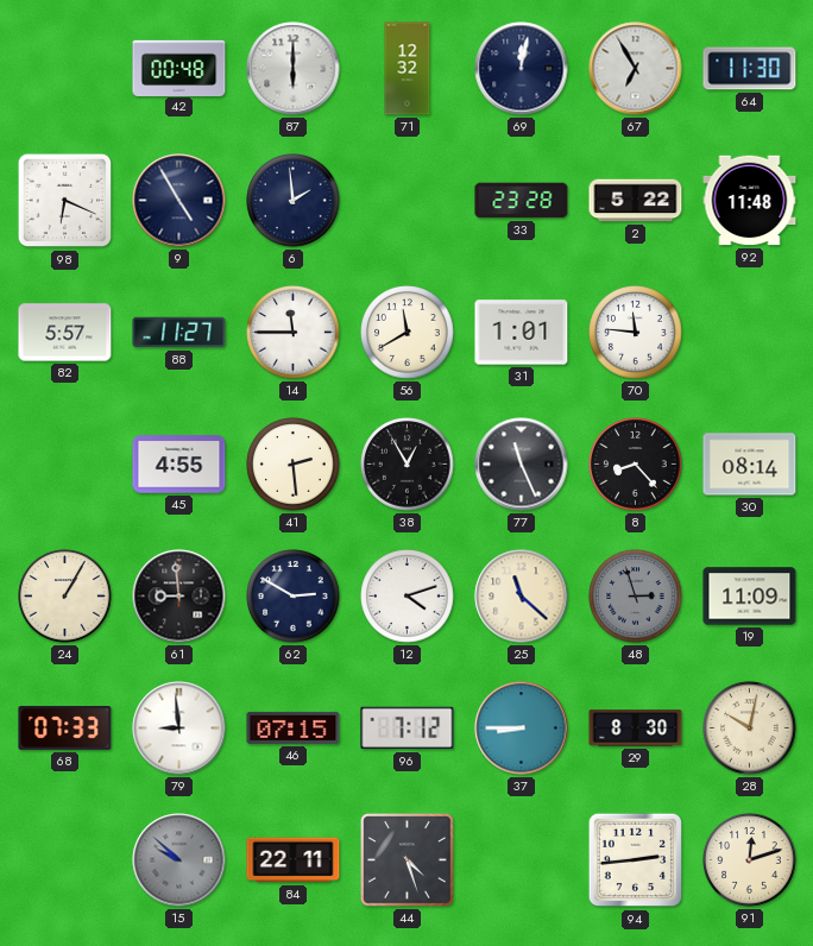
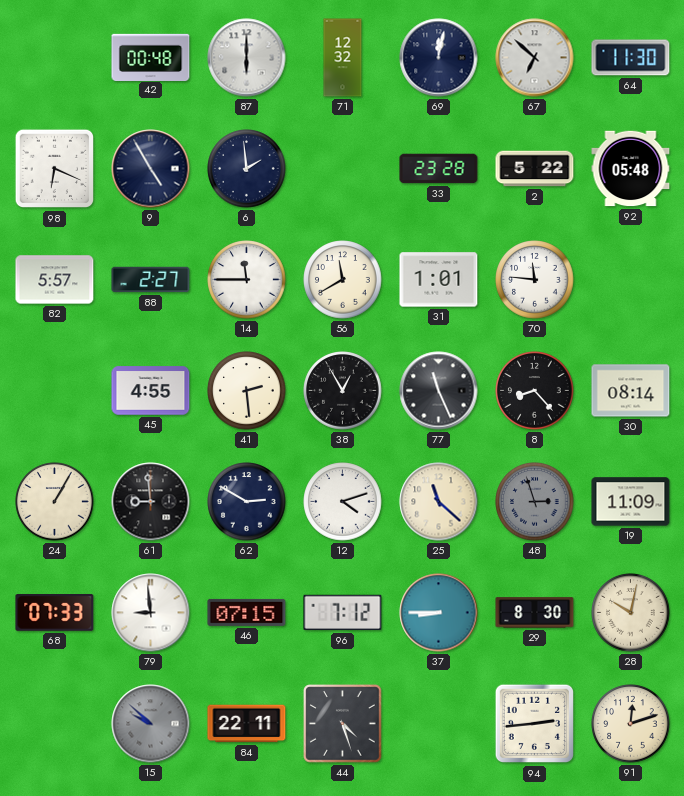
67: 6:55 -> 6:52
92: 11:48 -> 05:48
88: 11:27 -> 2:27
